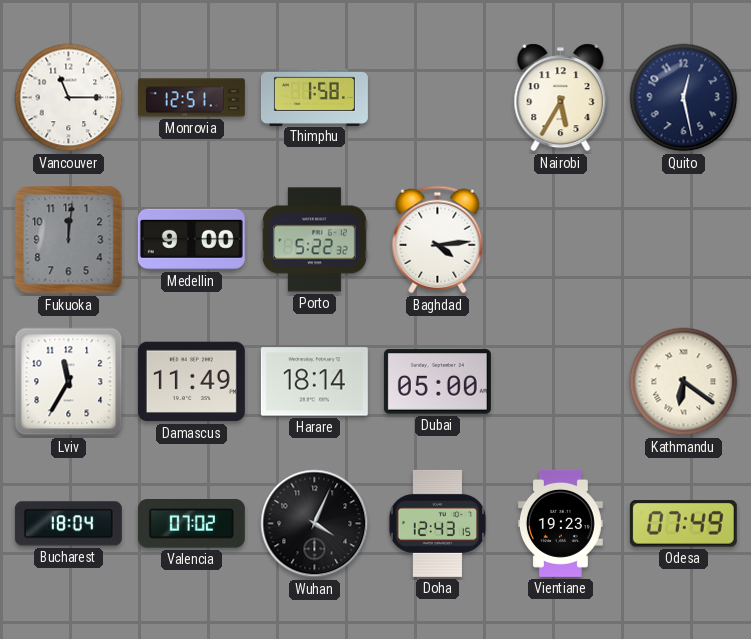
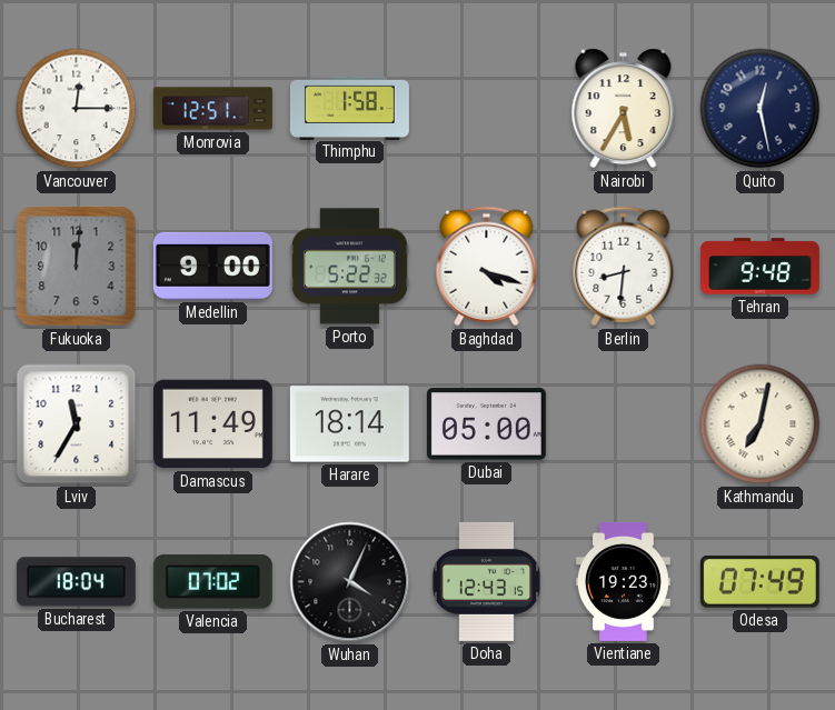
Vancouver: 11:15 -> 12:15
Baghdad: 4:14 -> 4:18
Berlin: none -> 8:31
Tehran: none -> 9:48
Kathmandu: 6:21 -> 7:02
